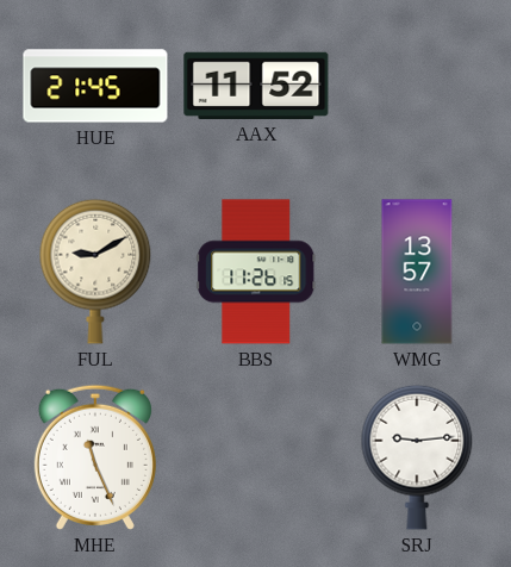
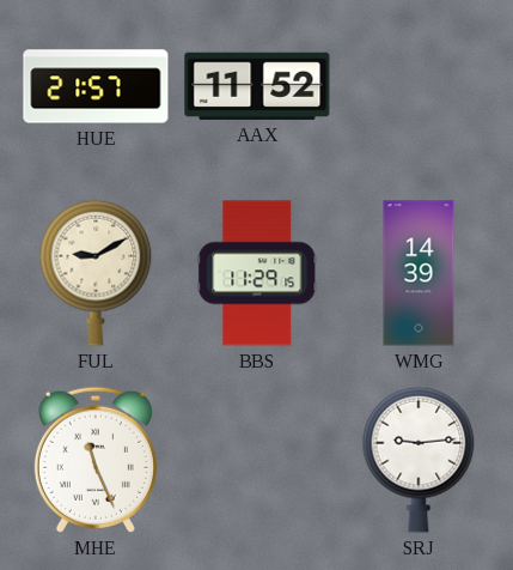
HUE: 21:45 -> 21:57
BBS: 11:26 -> 11:29
WMG: 13:57 -> 14:39
